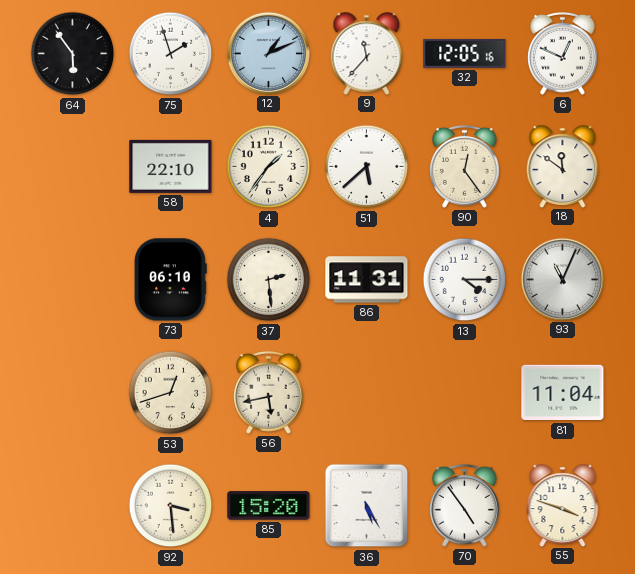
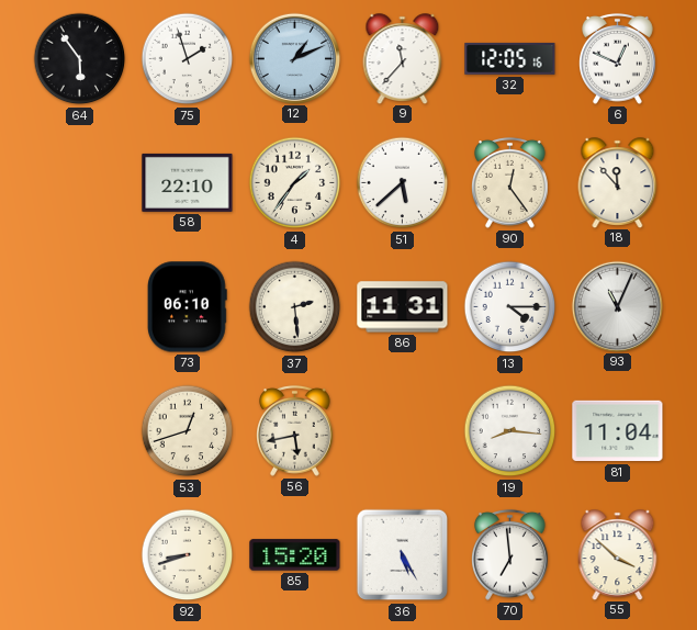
18: 11:51 -> 11:53
19: none -> 8:16
92: 3:29 -> 8:42
70: 4:54 -> 6:59
55: 3:48 -> 3:52
